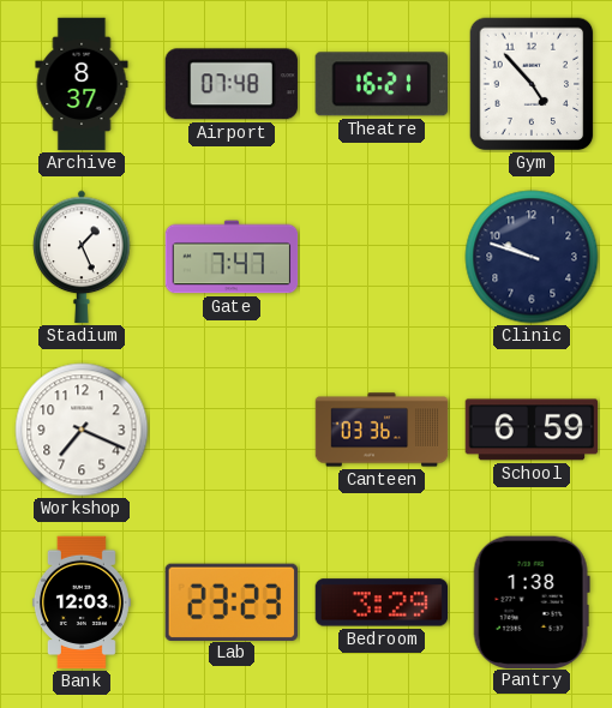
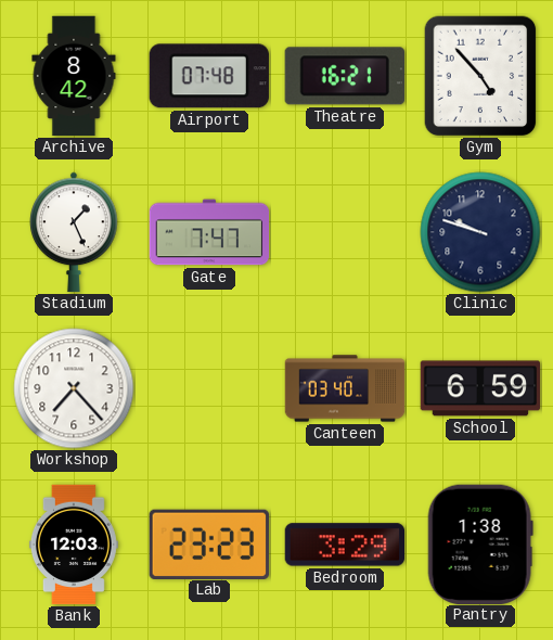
Archive: 8:37 -> 8:42
Workshop: 7:19 -> 7:23
Canteen: 03:36 -> 03:40
